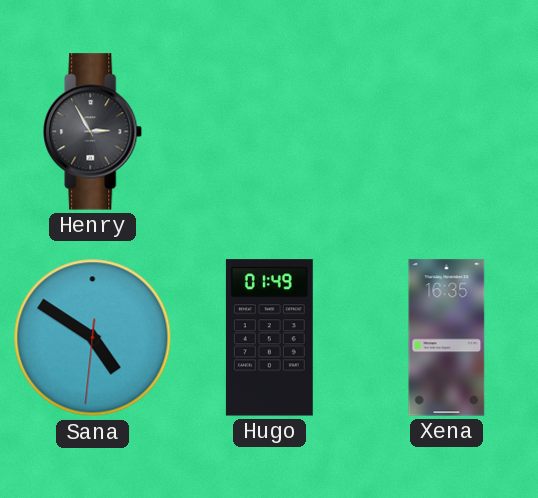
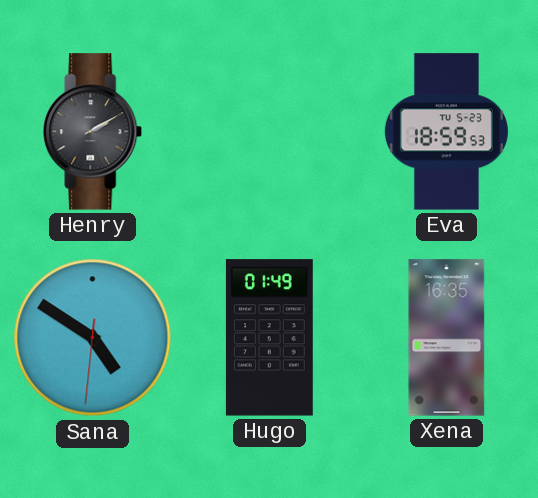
Henry: 2:55 -> 2:10
Eva: none -> 18:59
